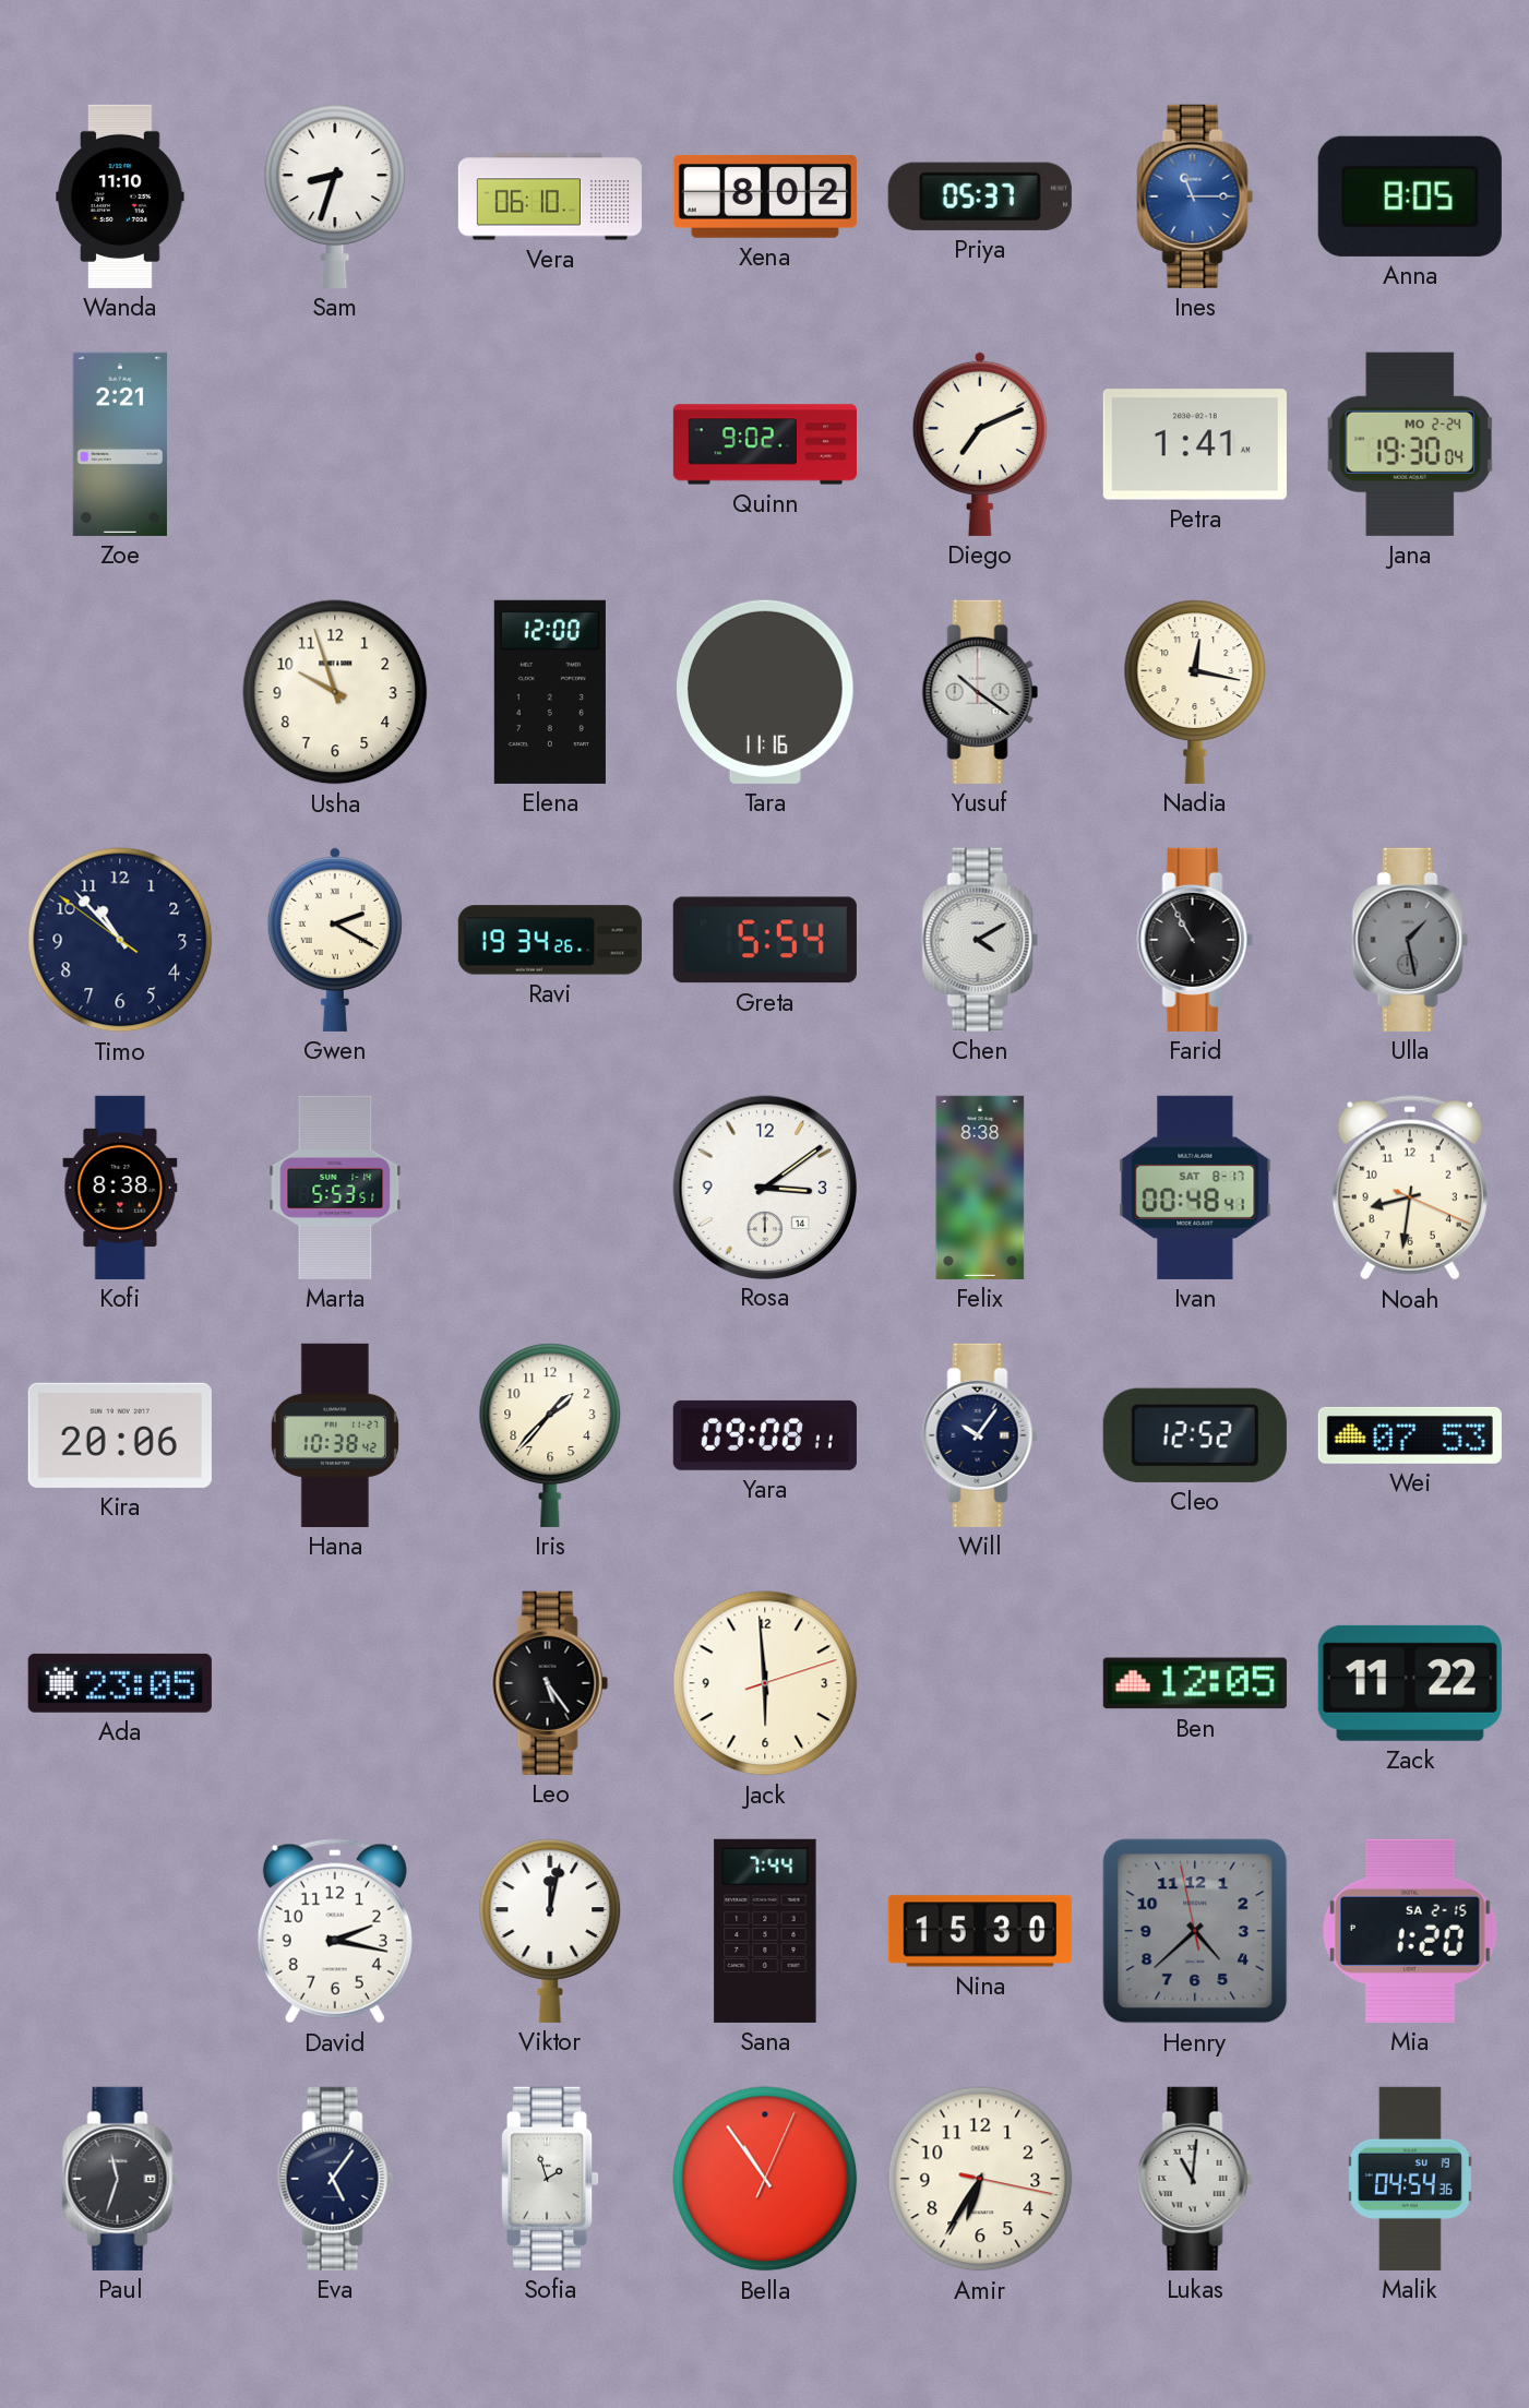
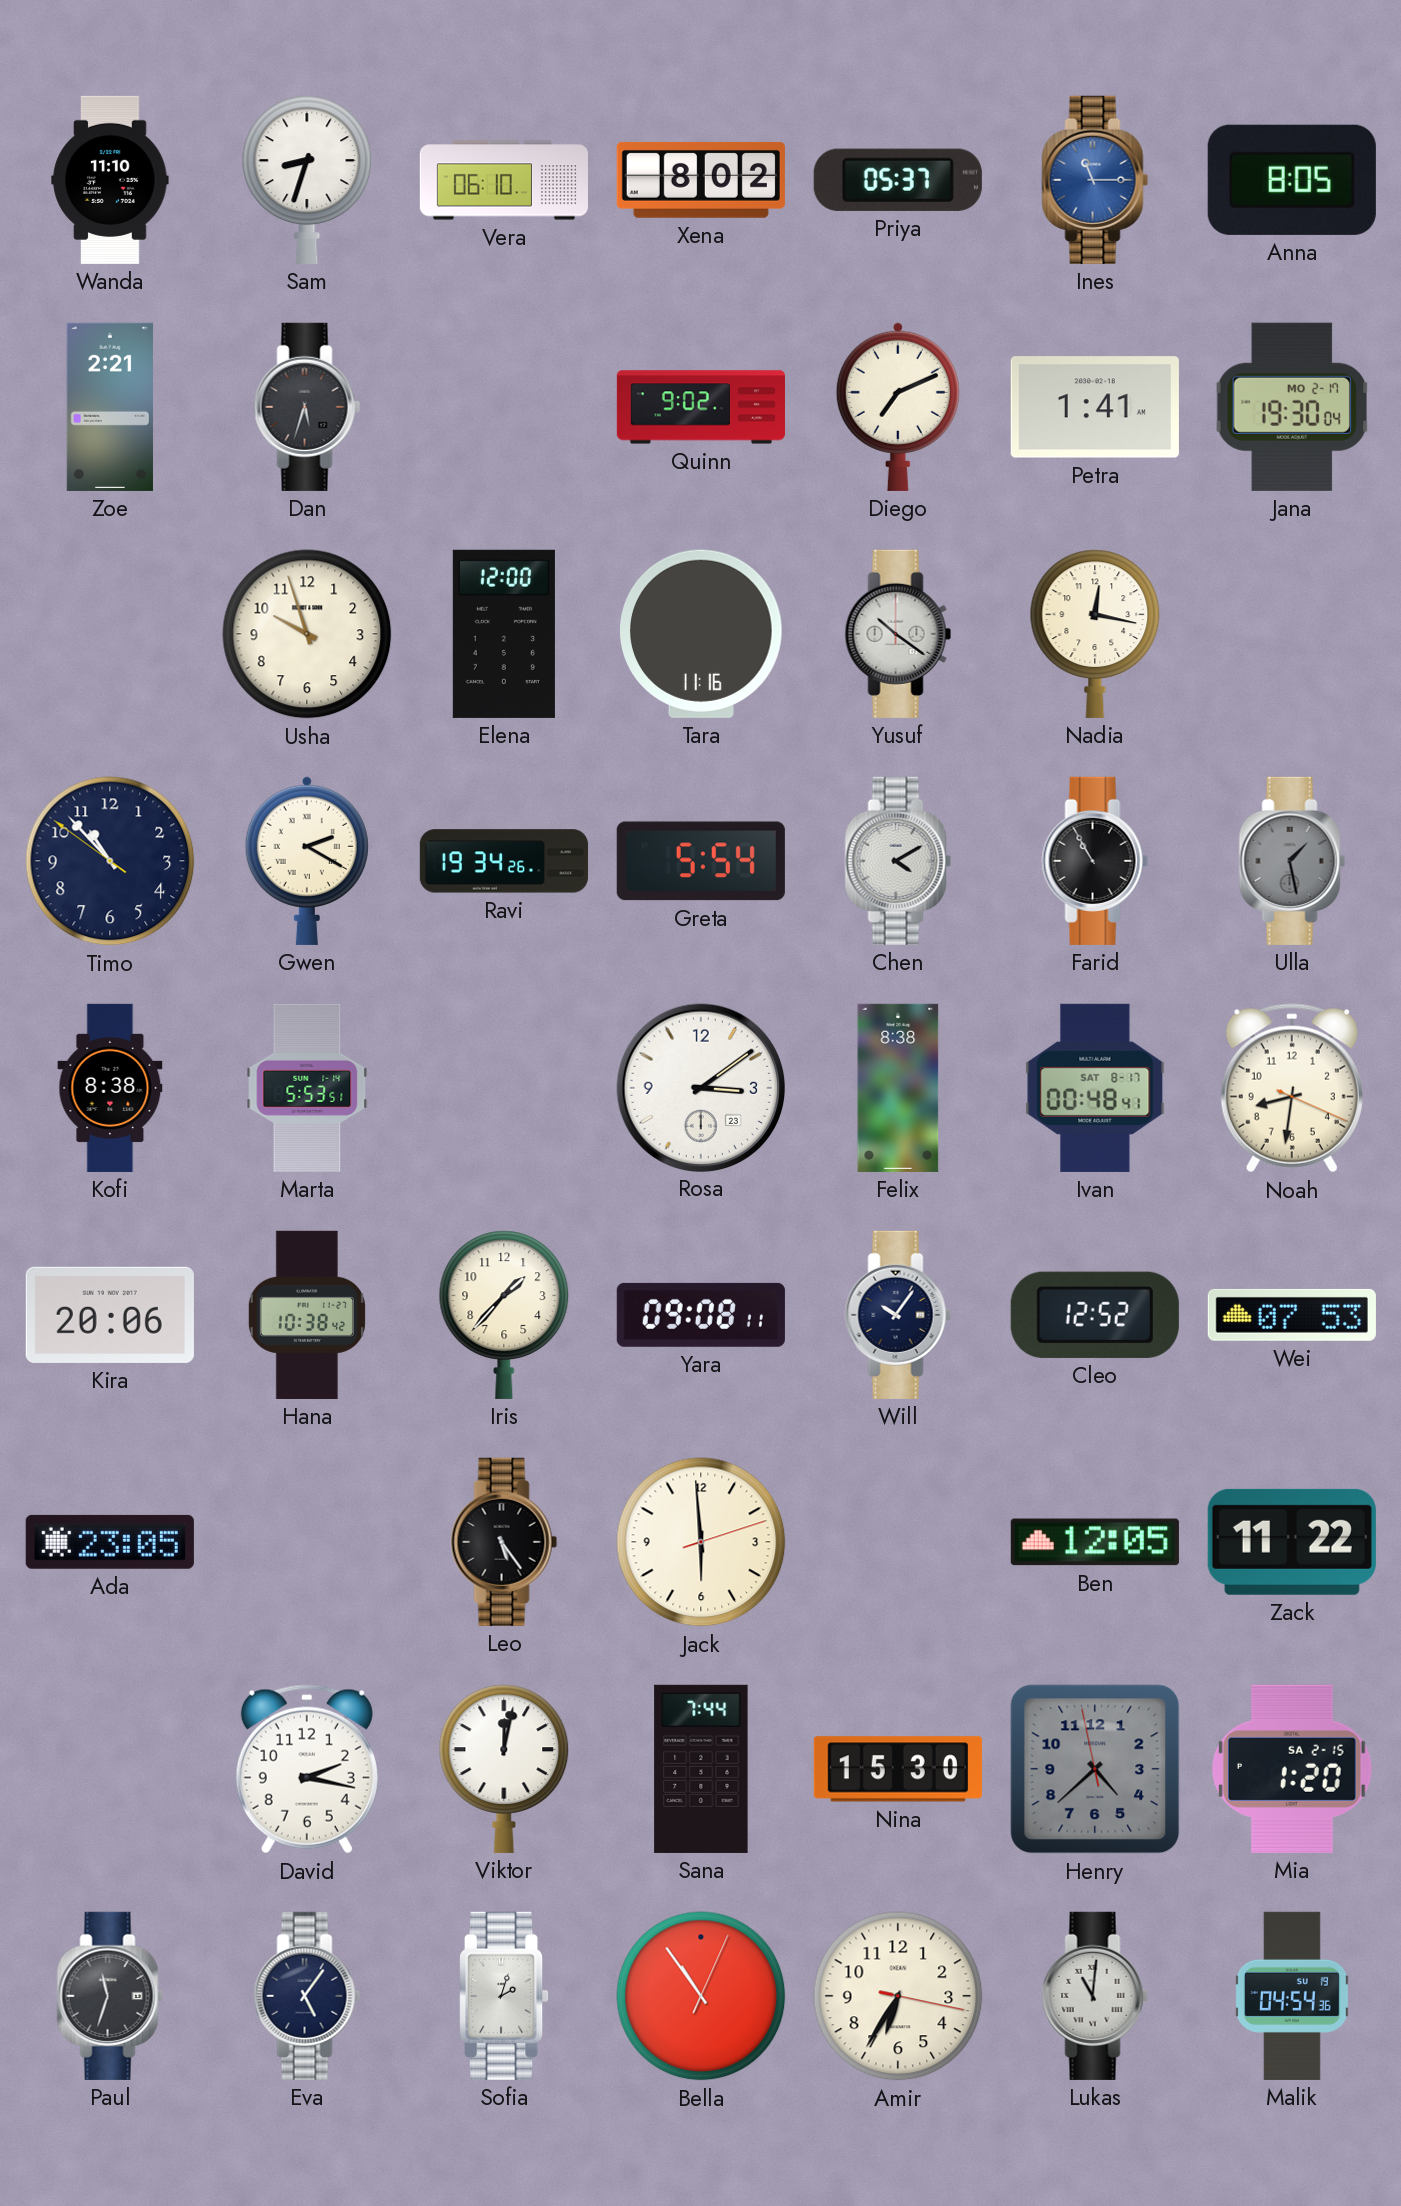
Dan: none -> 5:33
Jana date: MO 2-24 -> MO 2-17
Rosa date: 14 -> 23
Sofia: 1:57 -> 2:03
